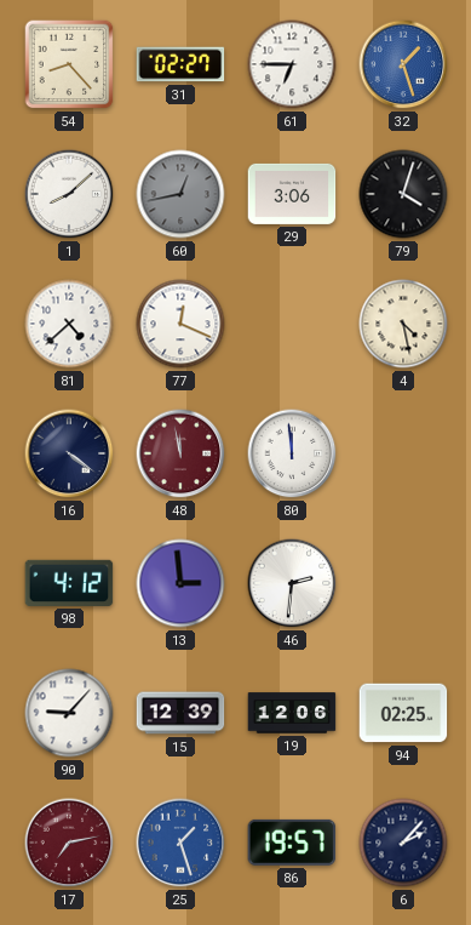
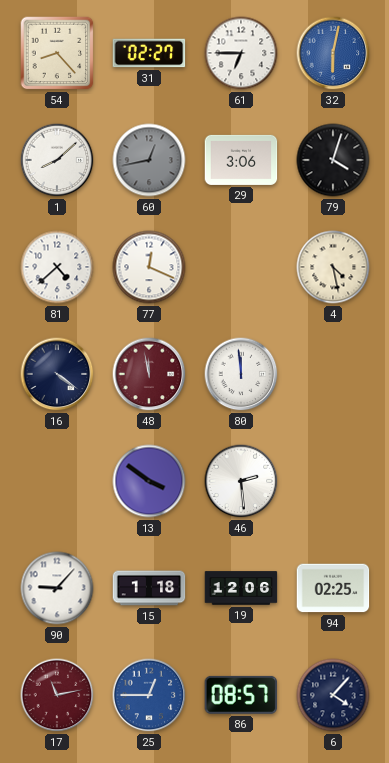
32: 1:27 -> 6:02
98: 4:12 -> none
13: 2:59 -> 3:51
46: 2:31 -> 2:29
15: 12:39 -> 1:18
17: 7:13 -> 11:13
25: 1:27 -> 12:45
86: 19:57 -> 08:57
6: 2:07 -> 4:07
